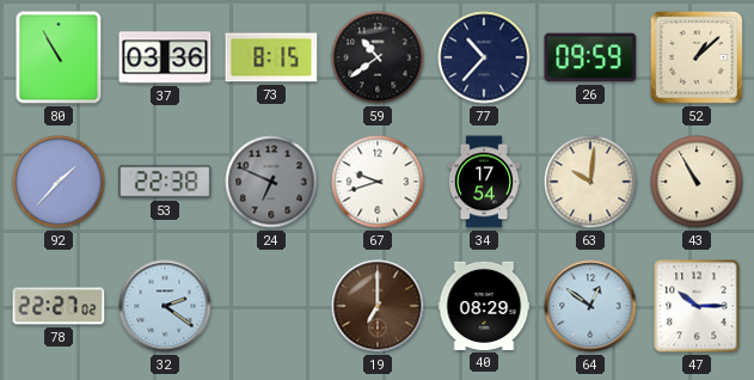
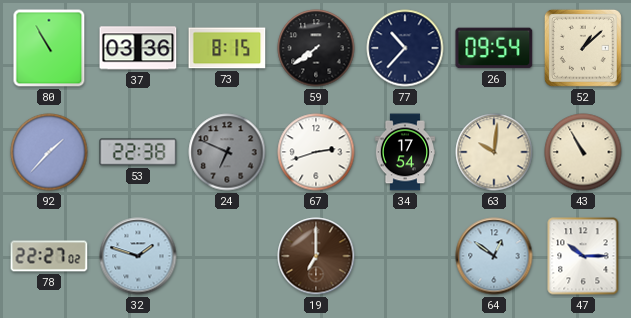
59: 10:39 -> 7:39
26: 09:59 -> 09:54
67: 9:42 -> 2:42
32: 2:21 -> 1:48
40: 08:29 -> none
